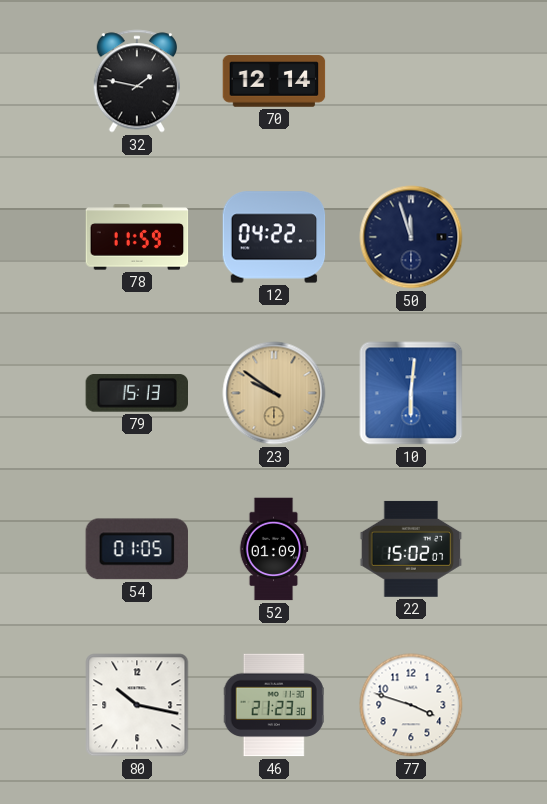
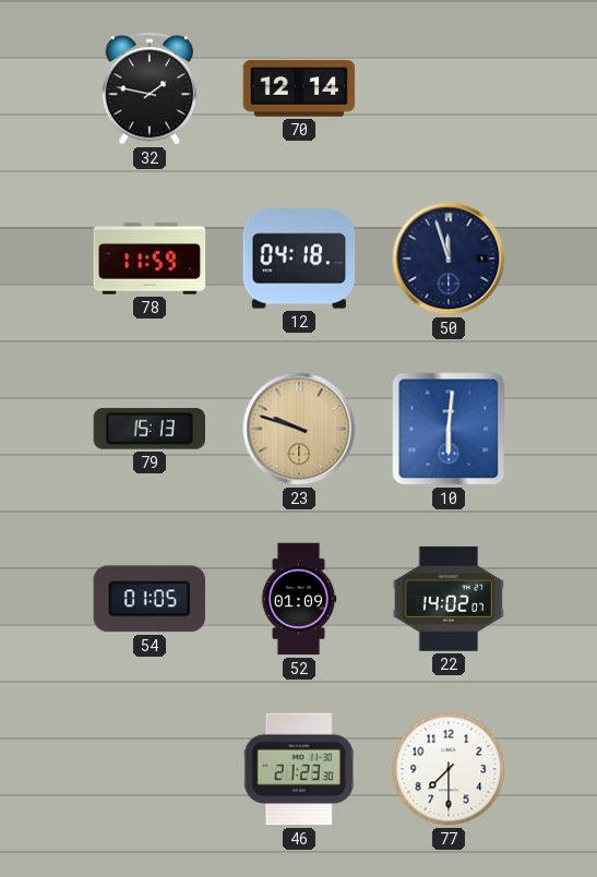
12: 04:22 -> 04:18
23: 9:51 -> 9:48
22: 15:02 -> 14:02
80: 10:17 -> none
77: 3:48 -> 7:30
